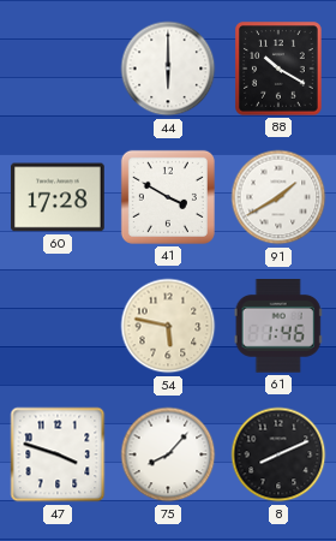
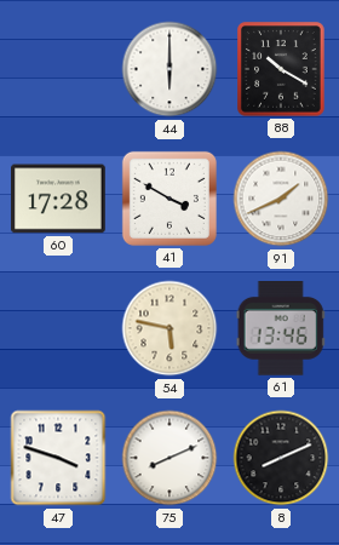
91: 1:40 -> 1:41
61: 1:46 -> 13:46
75: 8:07 -> 8:11
